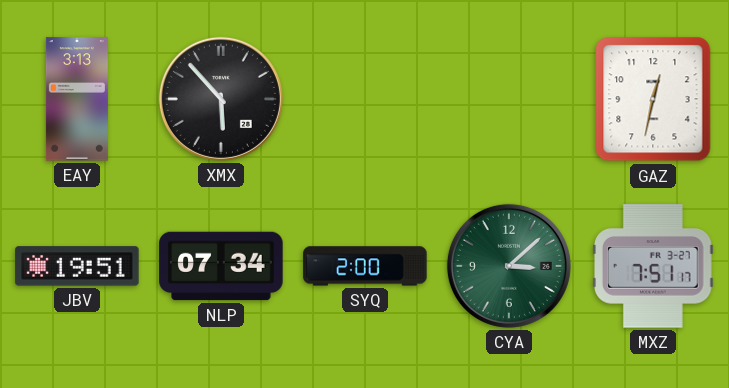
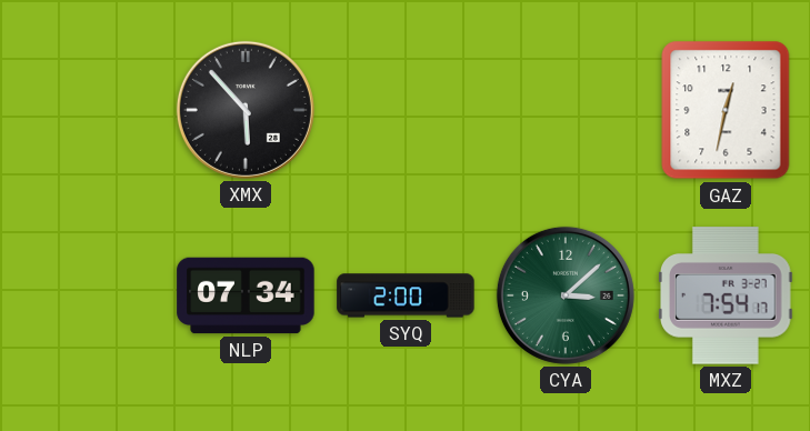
EAY: 3:13 -> none
JBV: 19:51 -> none
MXZ: 7:51 -> 7:54
